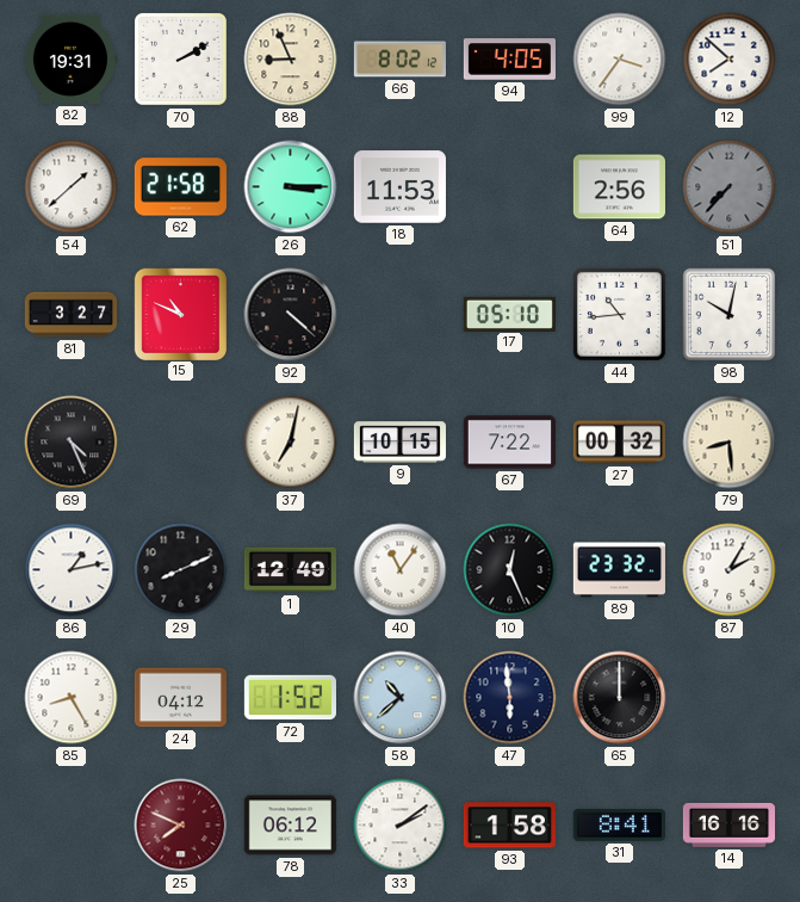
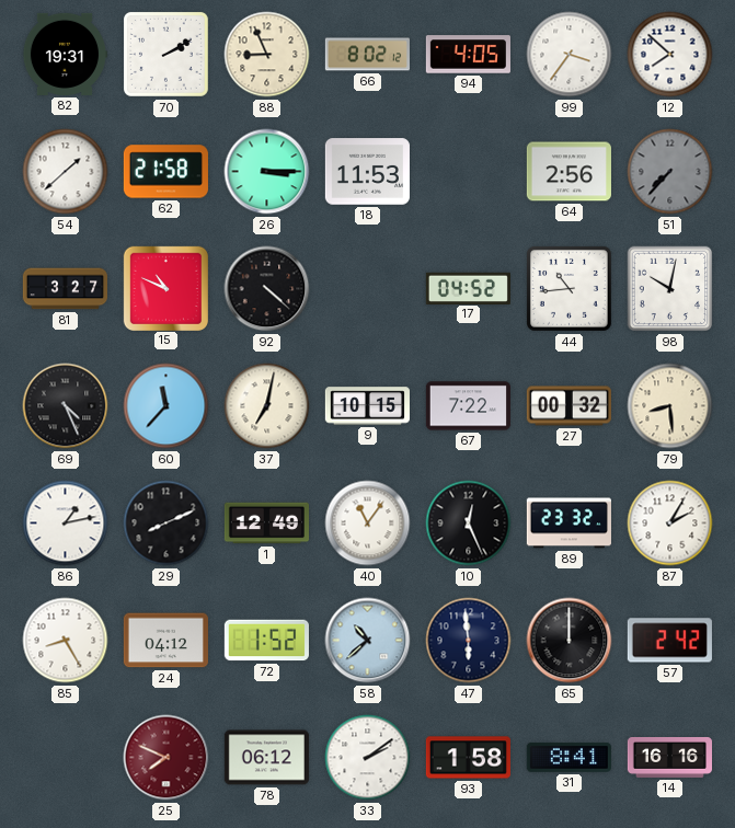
17: 05:10 -> 04:52
60: none -> 11:37
57: none -> 2:42
